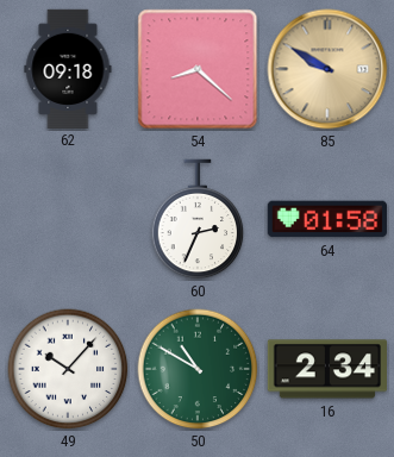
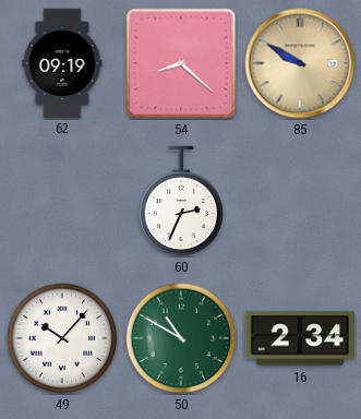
62: 09:18 -> 09:19
64: 01:58 -> none
